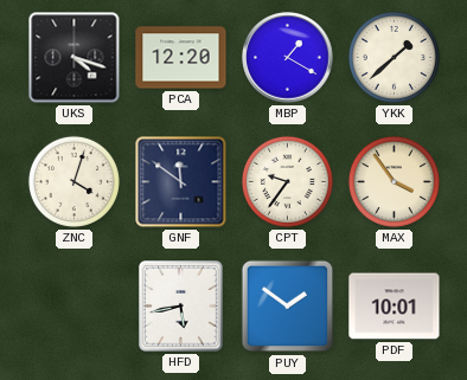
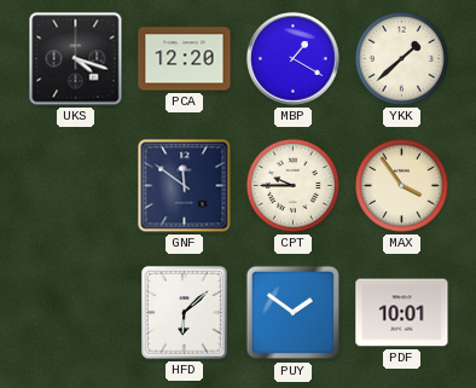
ZNC: 4:03 -> none
CPT: 9:36 -> 9:45
HFD: 5:43 -> 6:08
